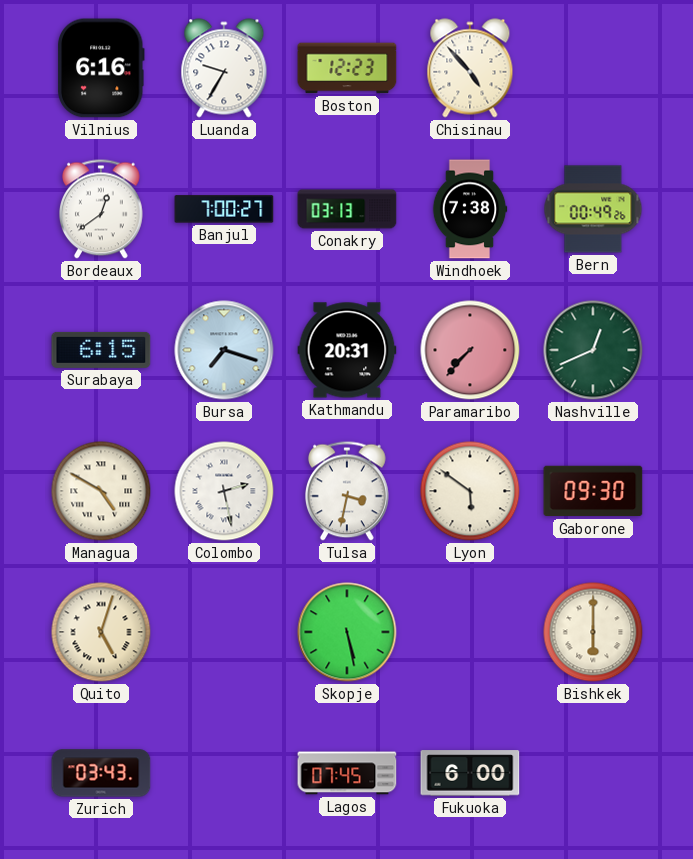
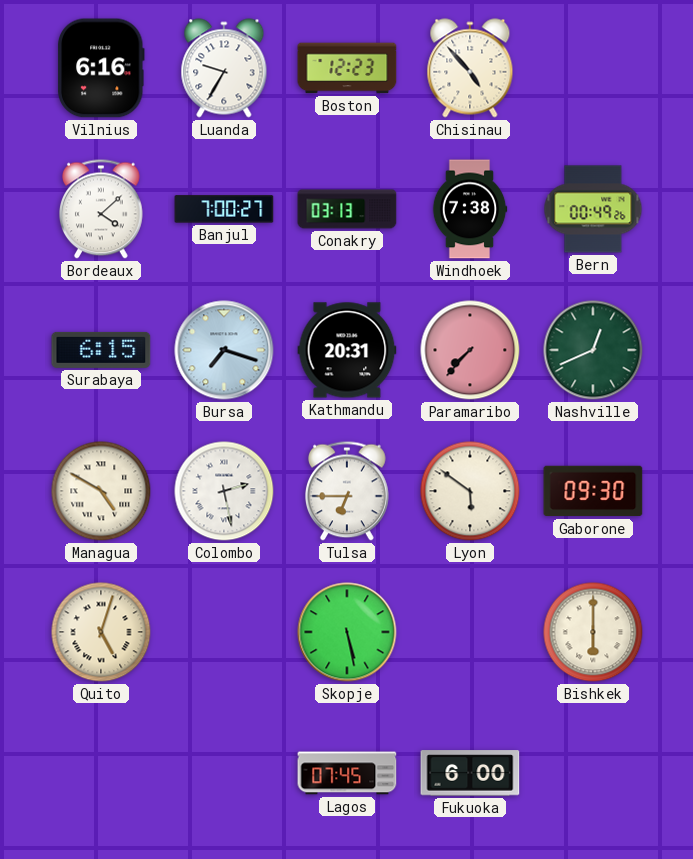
Bordeaux: 12:39 -> 4:08
Tulsa: 3:32 -> 6:45
Zurich: 03:43 -> none
